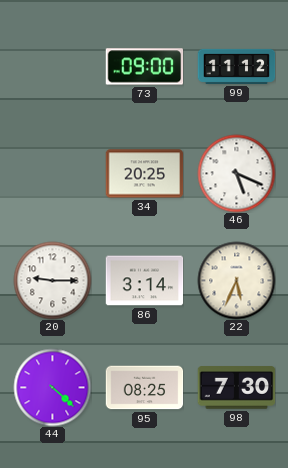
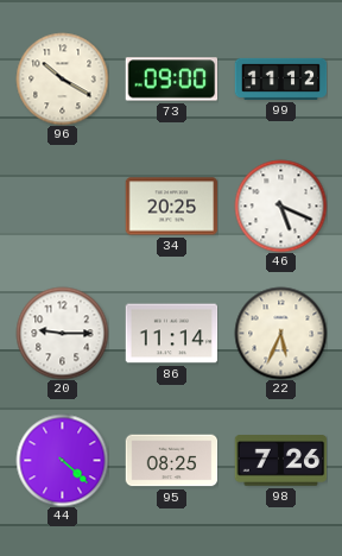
96: none -> 10:20
86: 3:14 -> 11:14
98: 7:30 -> 7:26
